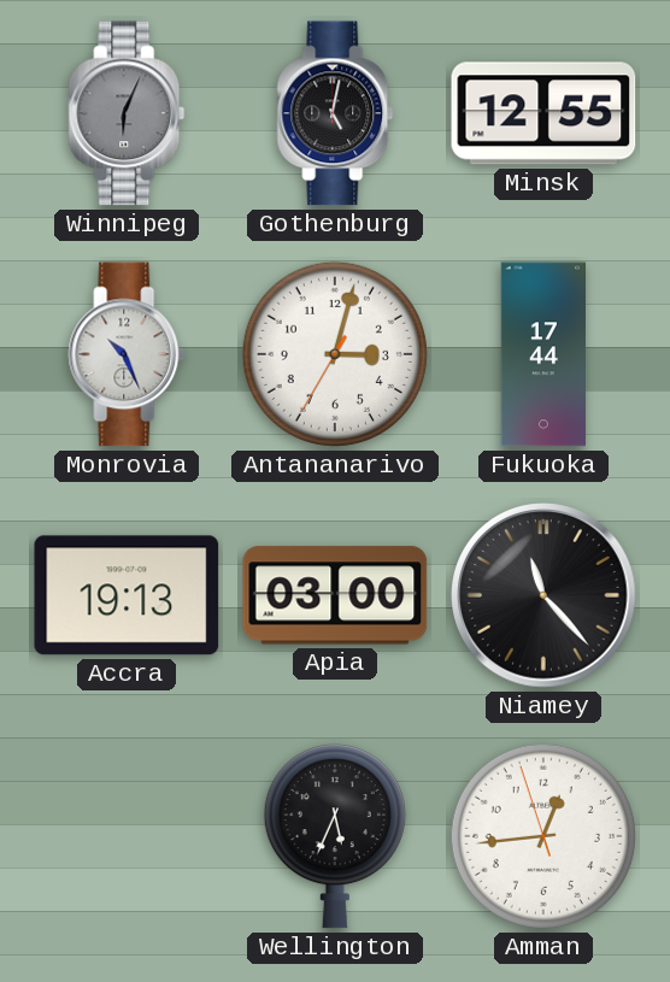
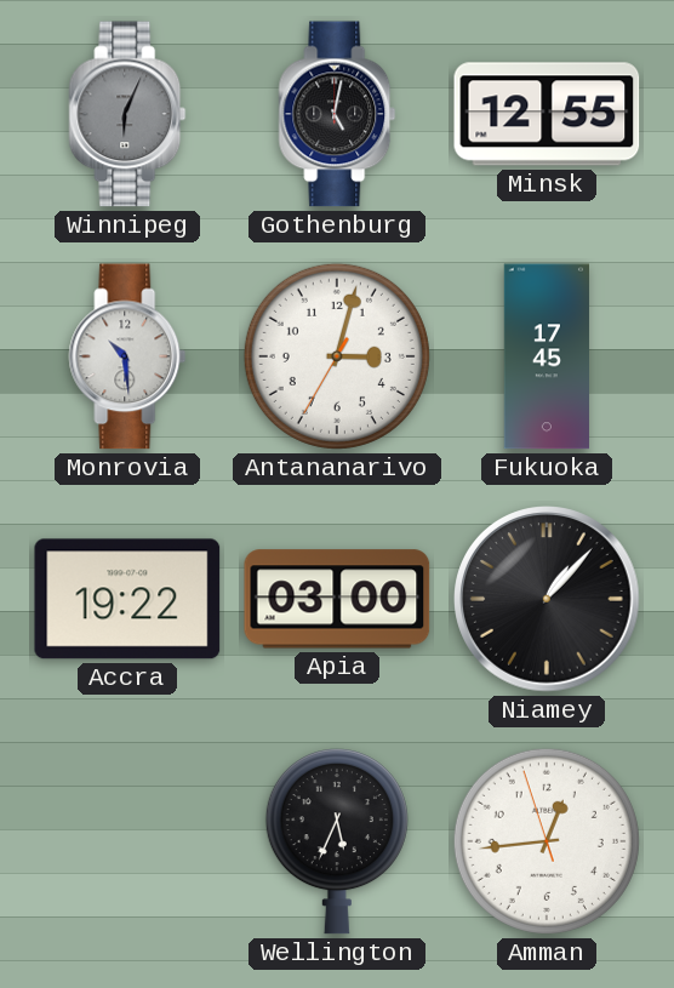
Monrovia: 10:26 -> 10:29
Fukuoka: 17:44 -> 17:45
Accra: 19:13 -> 19:22
Niamey: 11:23 -> 1:07
